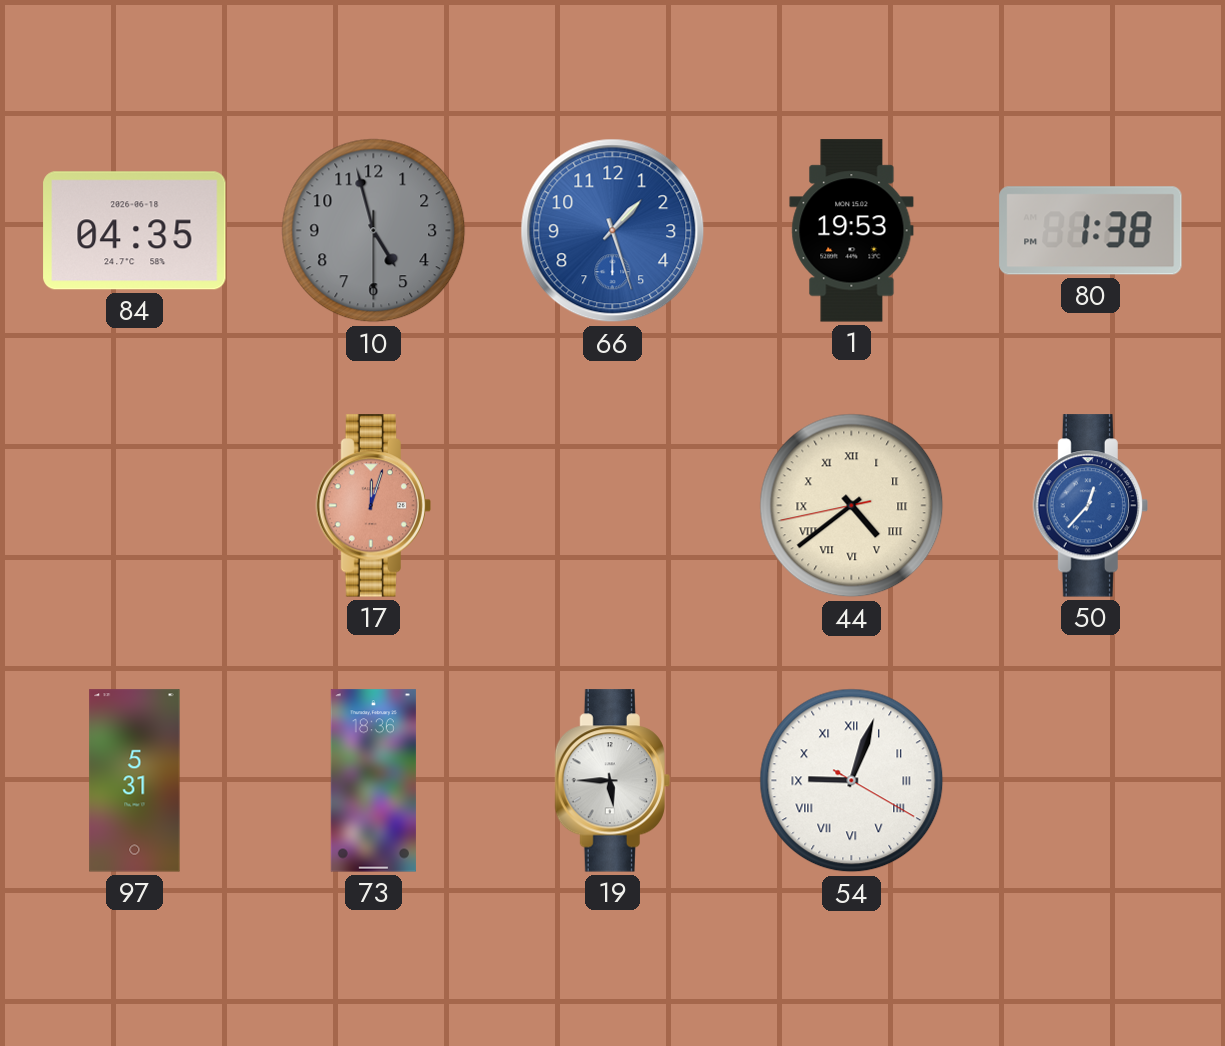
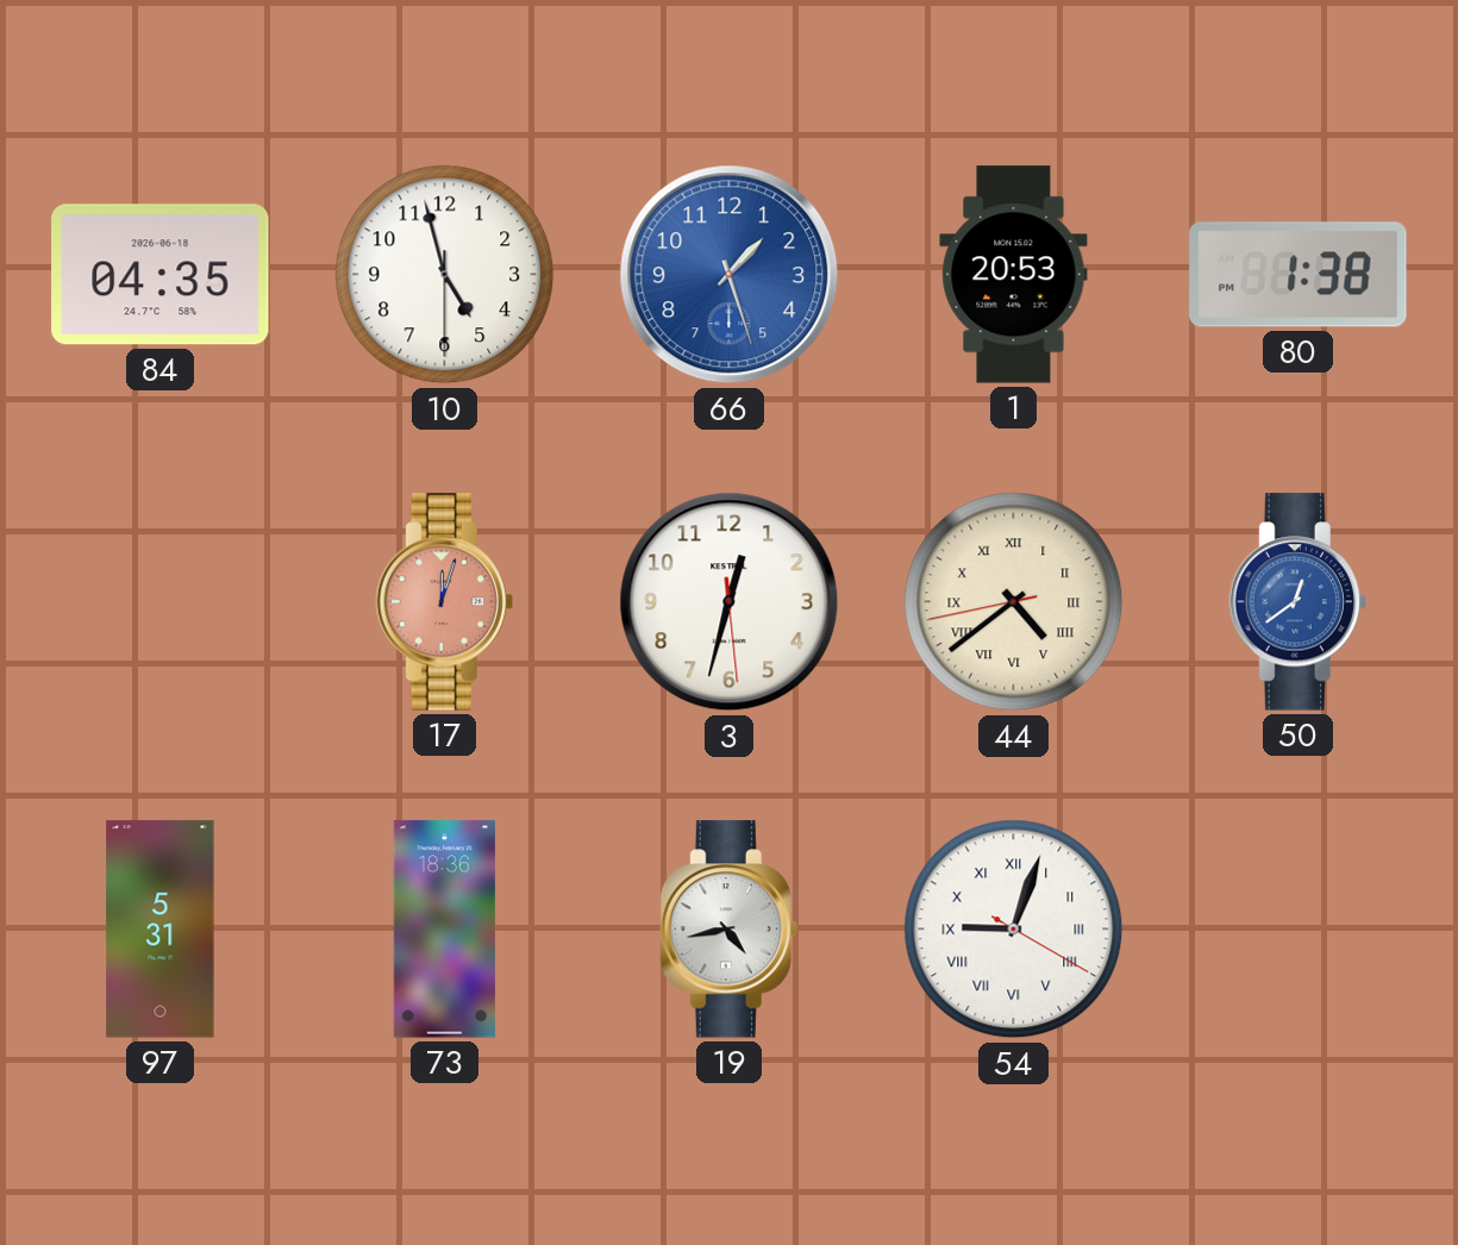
10 dial: grey -> white
1: 19:53 -> 20:53
3: none -> 12:32
50: 12:37 -> 12:39
19: 5:45 -> 4:43
